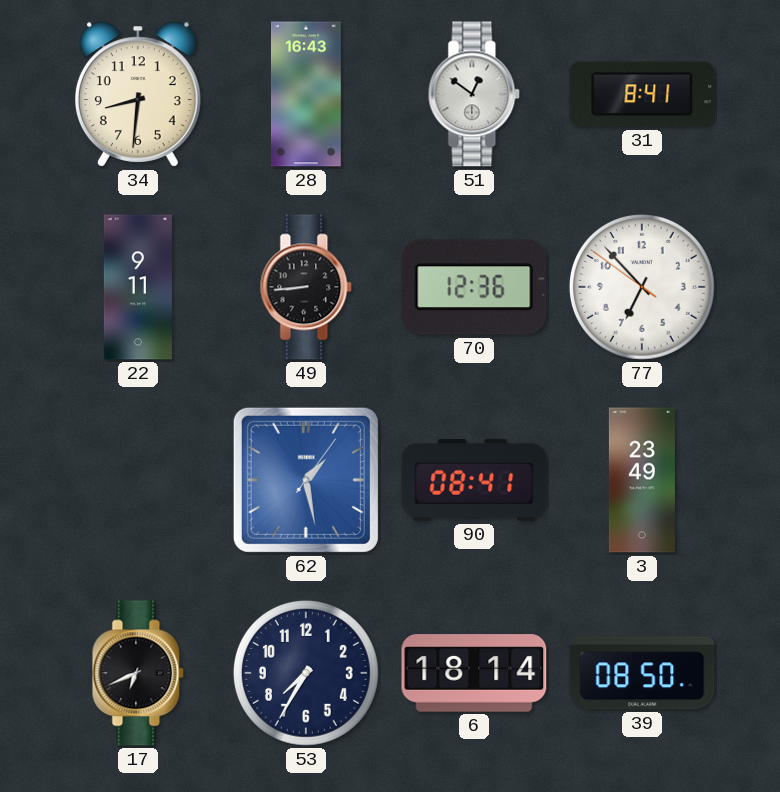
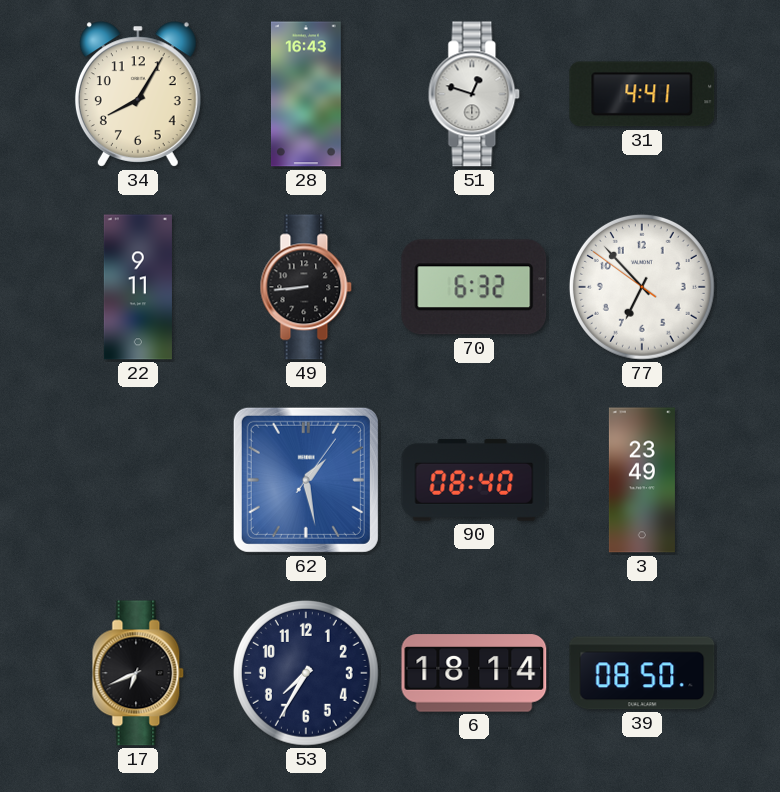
34: 8:31 -> 8:05
51: 12:51 -> 12:48
31: 8:41 -> 4:41
70: 12:36 -> 6:32
90: 08:41 -> 08:40
